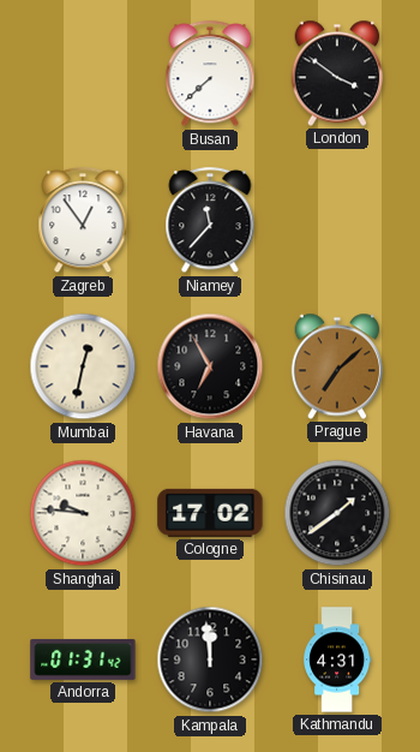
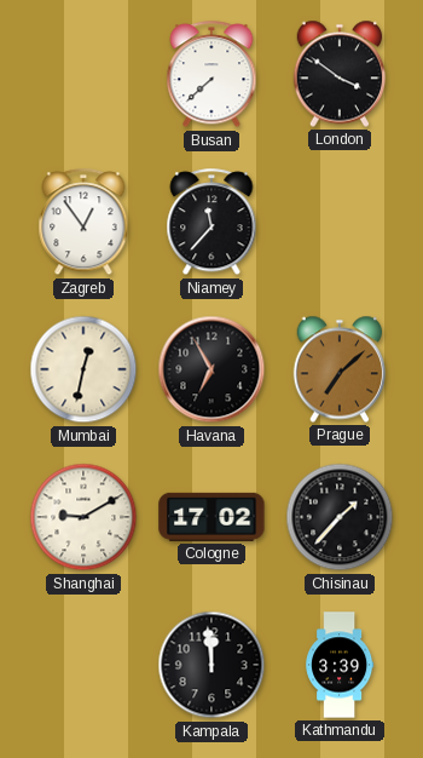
Shanghai: 9:46 -> 9:10
Chisinau: 1:39 -> 1:37
Andorra: 01:31 -> none
Kathmandu: 4:31 -> 3:39
